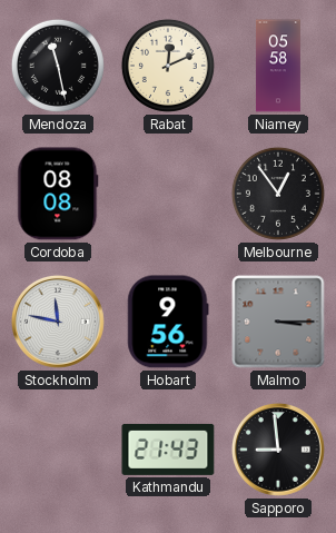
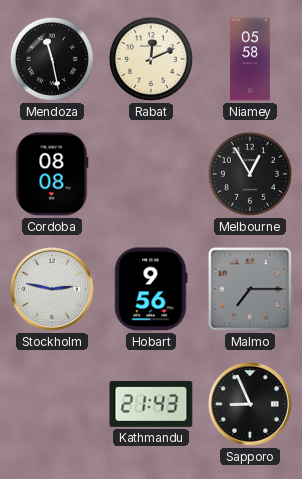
Melbourne: 12:54 -> 12:55
Stockholm: 11:47 -> 2:47
Malmo: 3:15 -> 7:15
Sapporo: 8:59 -> 8:56
